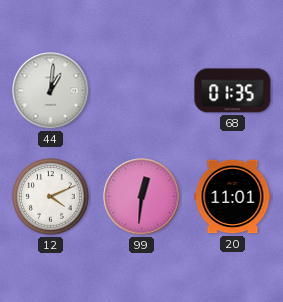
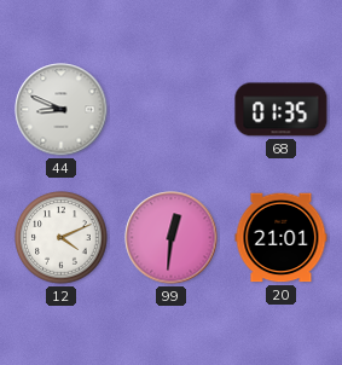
44: 1:01 -> 8:49
20: 11:01 -> 21:01
